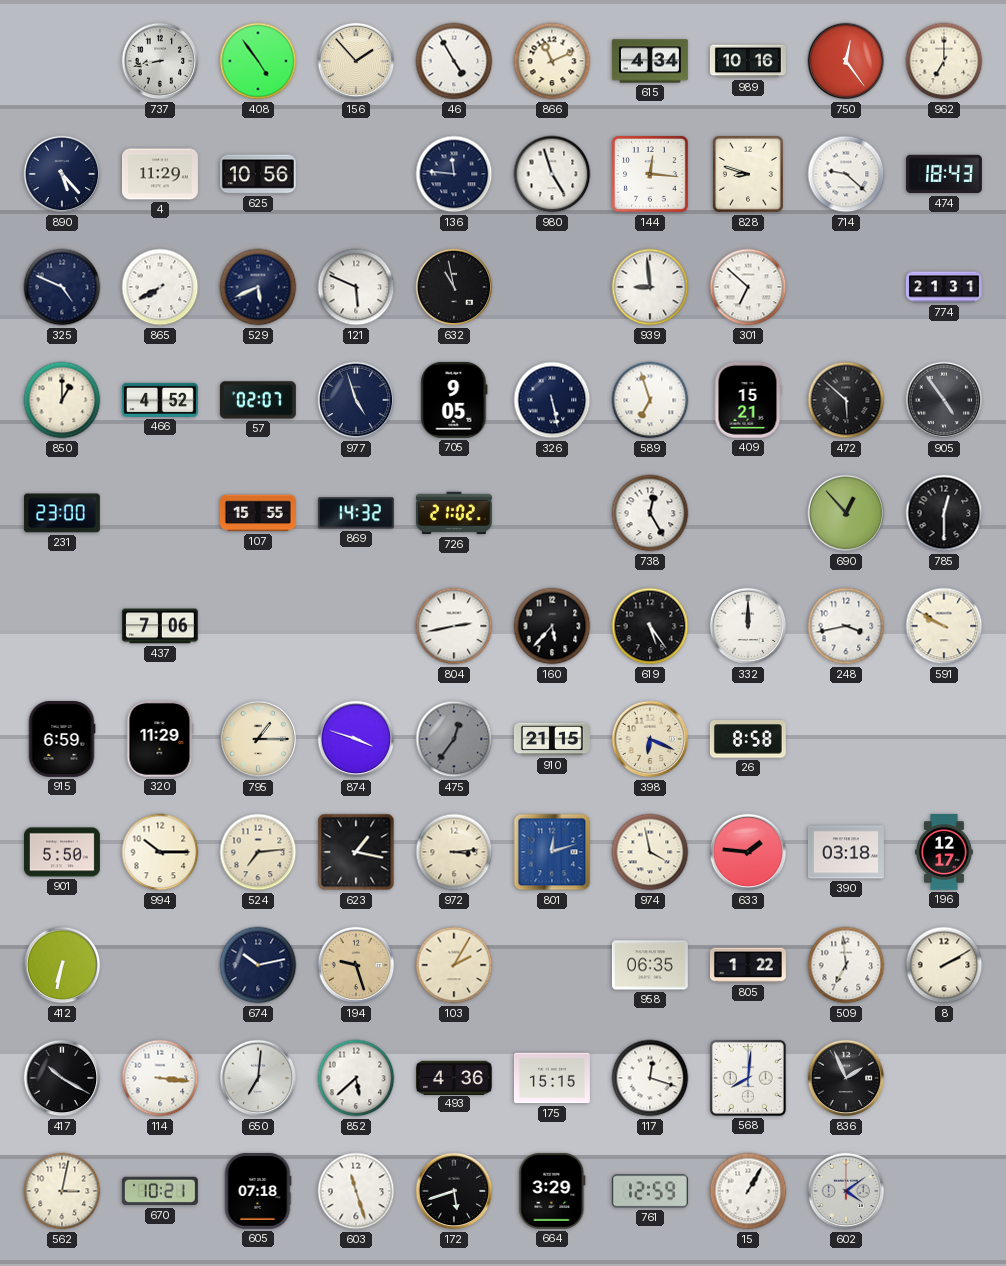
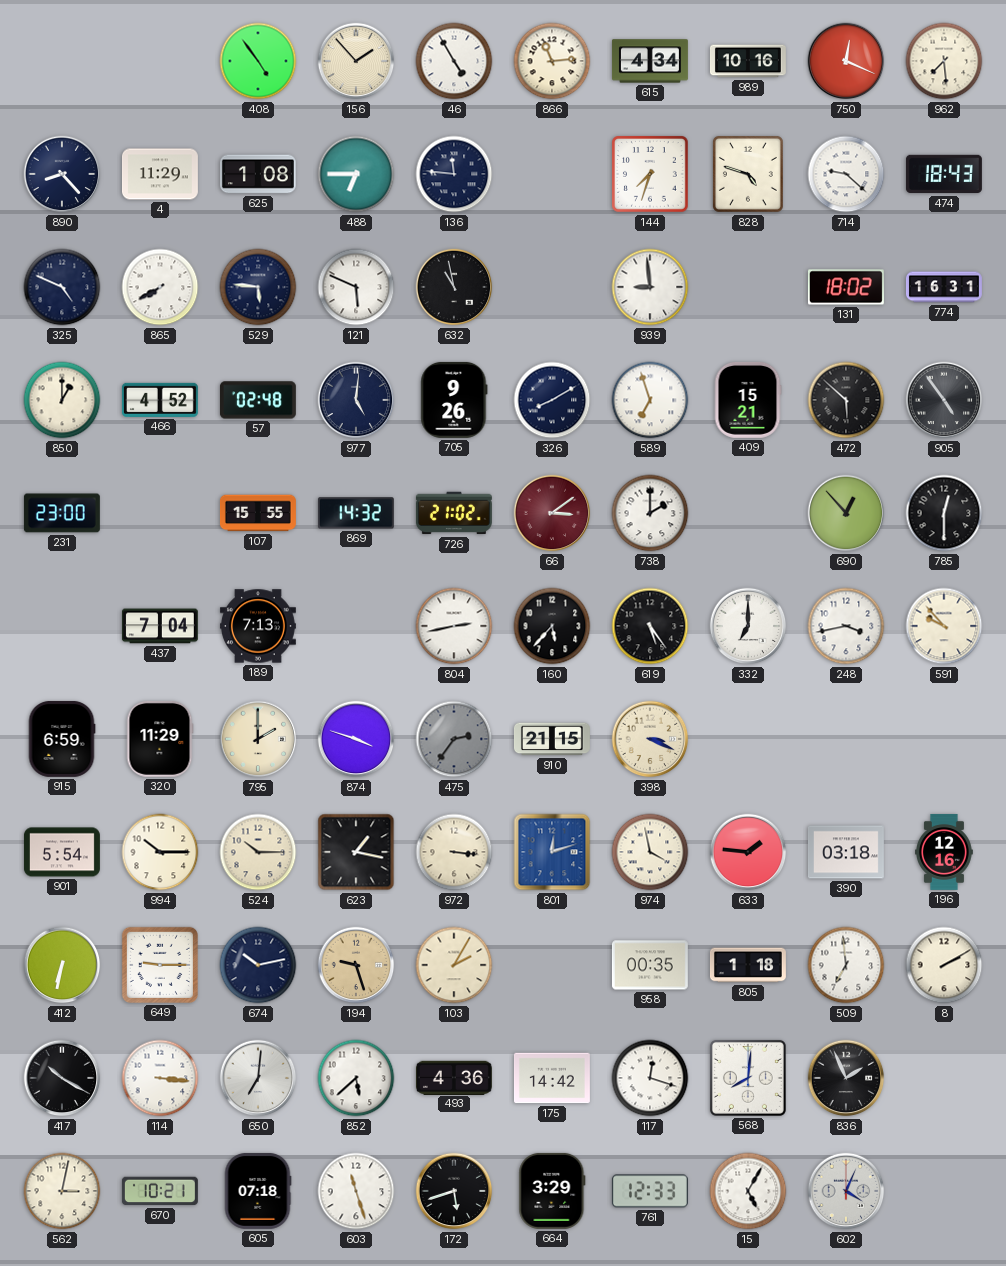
737: 8:43 -> none
866: 11:11 -> 11:14
750: 12:24 -> 12:19
962: 7:00 -> 7:29
890: 5:23 -> 8:23
625: 10:56 -> 1:08
488: none -> 6:45
980: 4:57 -> none
144: 12:16 -> 7:33
828: 8:48 -> 4:48
529: 5:41 -> 5:46
301: 6:52 -> none
131: none -> 18:02
774: 21:31 -> 16:31
57: 02:07 -> 02:48
977: 4:57 -> 5:01
705: 9:05 -> 9:26
326: 5:28 -> 8:10
66: none -> 3:09
738: 12:25 -> 2:00
437: 7:06 -> 7:04
189: none -> 7:13
332: 12:00 -> 7:00
591: 9:50 -> 9:53
795: 1:15 -> 2:00
475: 12:36 -> 2:36
398: 6:19 -> 3:19
26: 8:58 -> none
901: 5:50 -> 5:54
524: 7:14 -> 10:15
972: 3:14 -> 3:16
196: 12:17 -> 12:16
649: none -> 9:15
958: 06:35 -> 00:35
805: 1:22 -> 1:18
175: 15:15 -> 14:42
761: 12:59 -> 12:33
15: 1:05 -> 5:05
602: 4:09 -> 4:04
